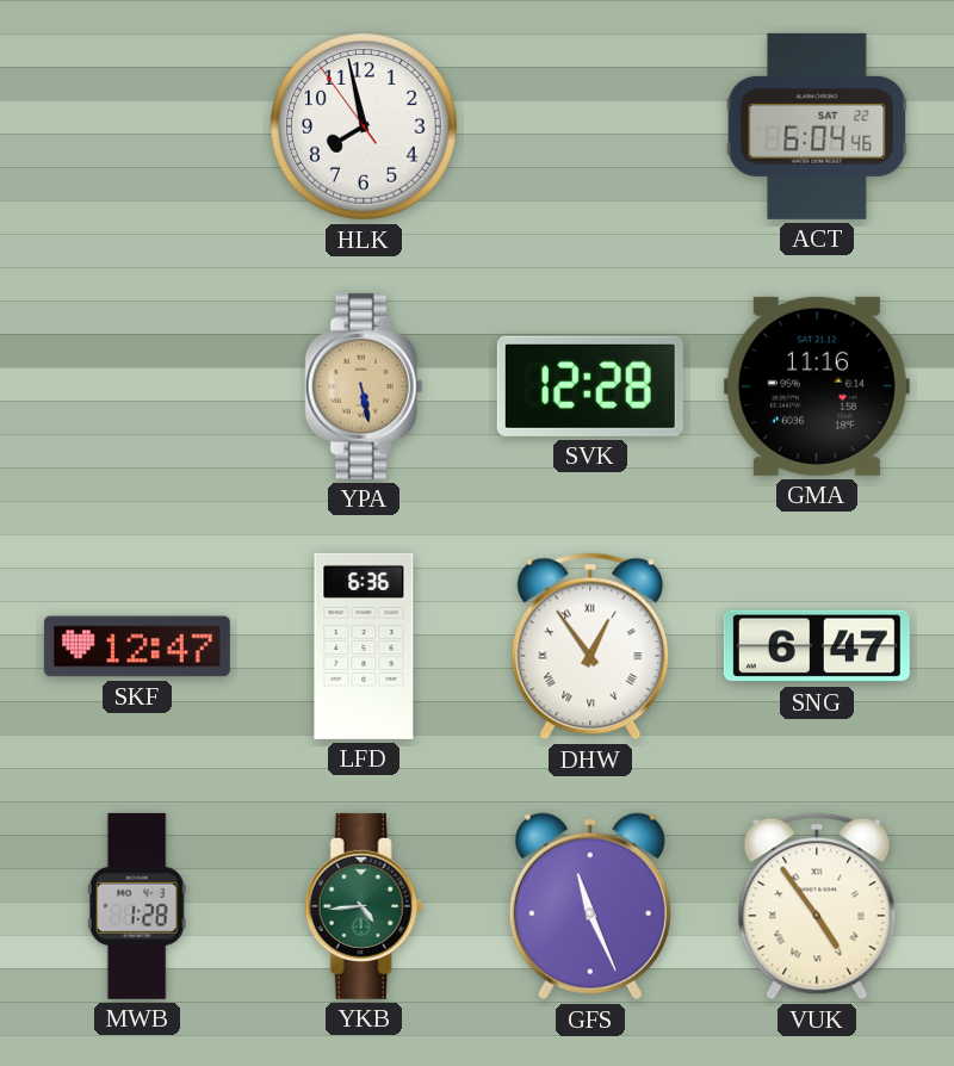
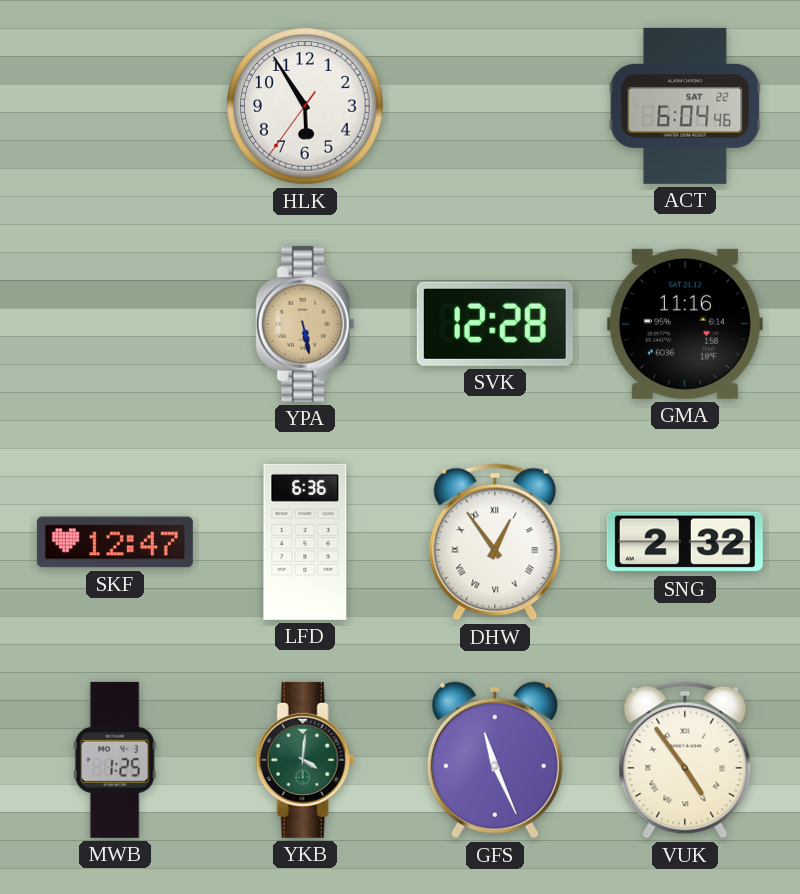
HLK: 7:57 -> 5:54
SNG: 6:47 -> 2:32
MWB: 1:28 -> 1:25
YKB: 4:44 -> 4:01
